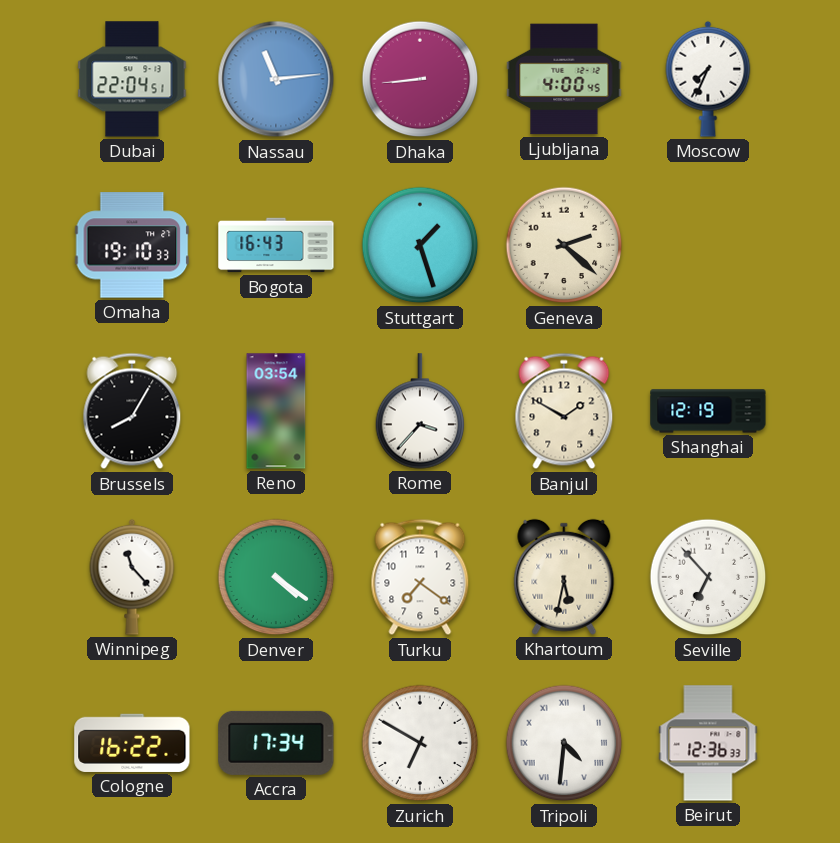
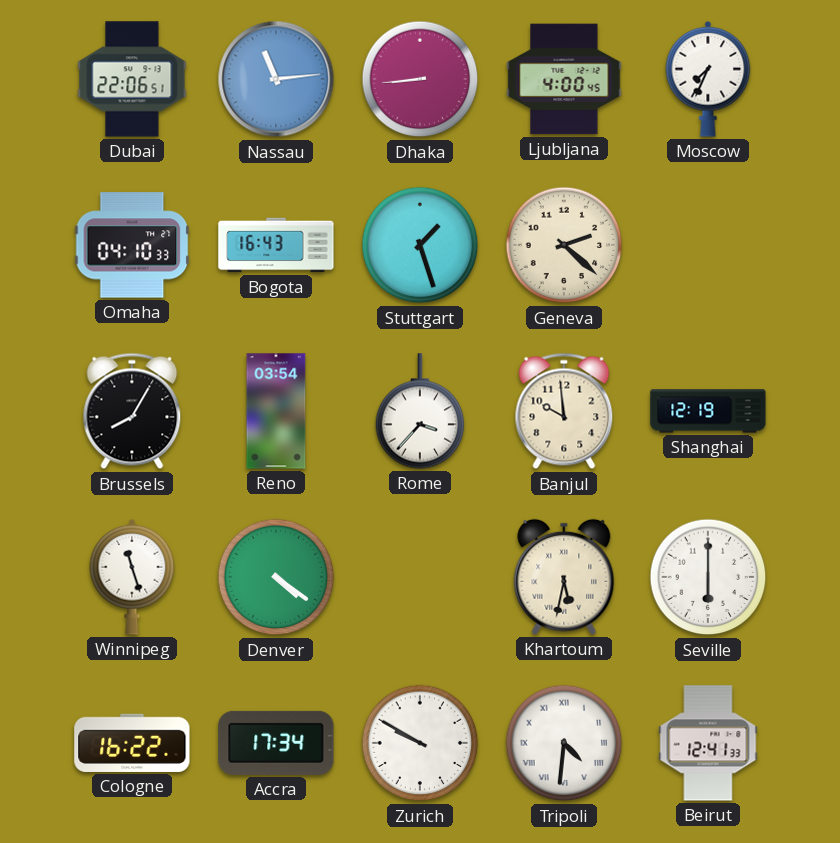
Dubai: 22:04 -> 22:06
Omaha: 19:10 -> 04:10
Banjul: 1:50 -> 9:59
Winnipeg: 11:23 -> 11:27
Turku: 7:21 -> none
Seville: 6:53 -> 6:00
Zurich: 6:50 -> 9:50
Beirut: 12:36 -> 12:41
